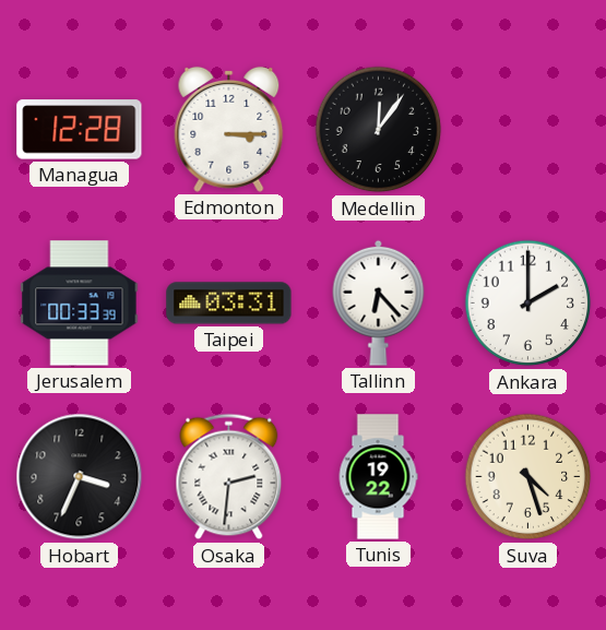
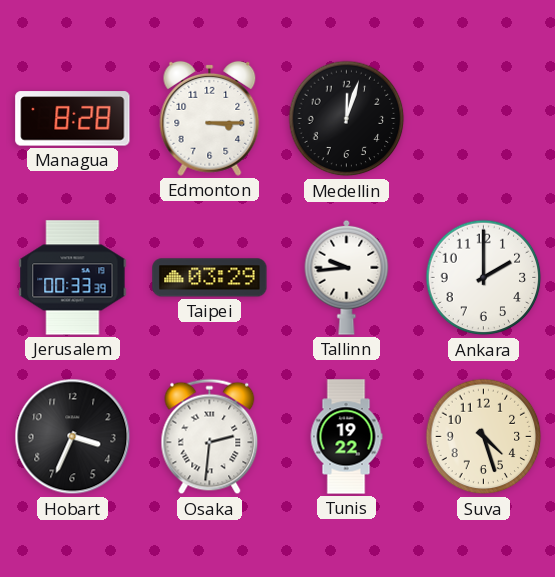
Managua: 12:28 -> 8:28
Medellin: 12:06 -> 12:03
Taipei: 03:31 -> 03:29
Tallinn: 6:23 -> 9:44
